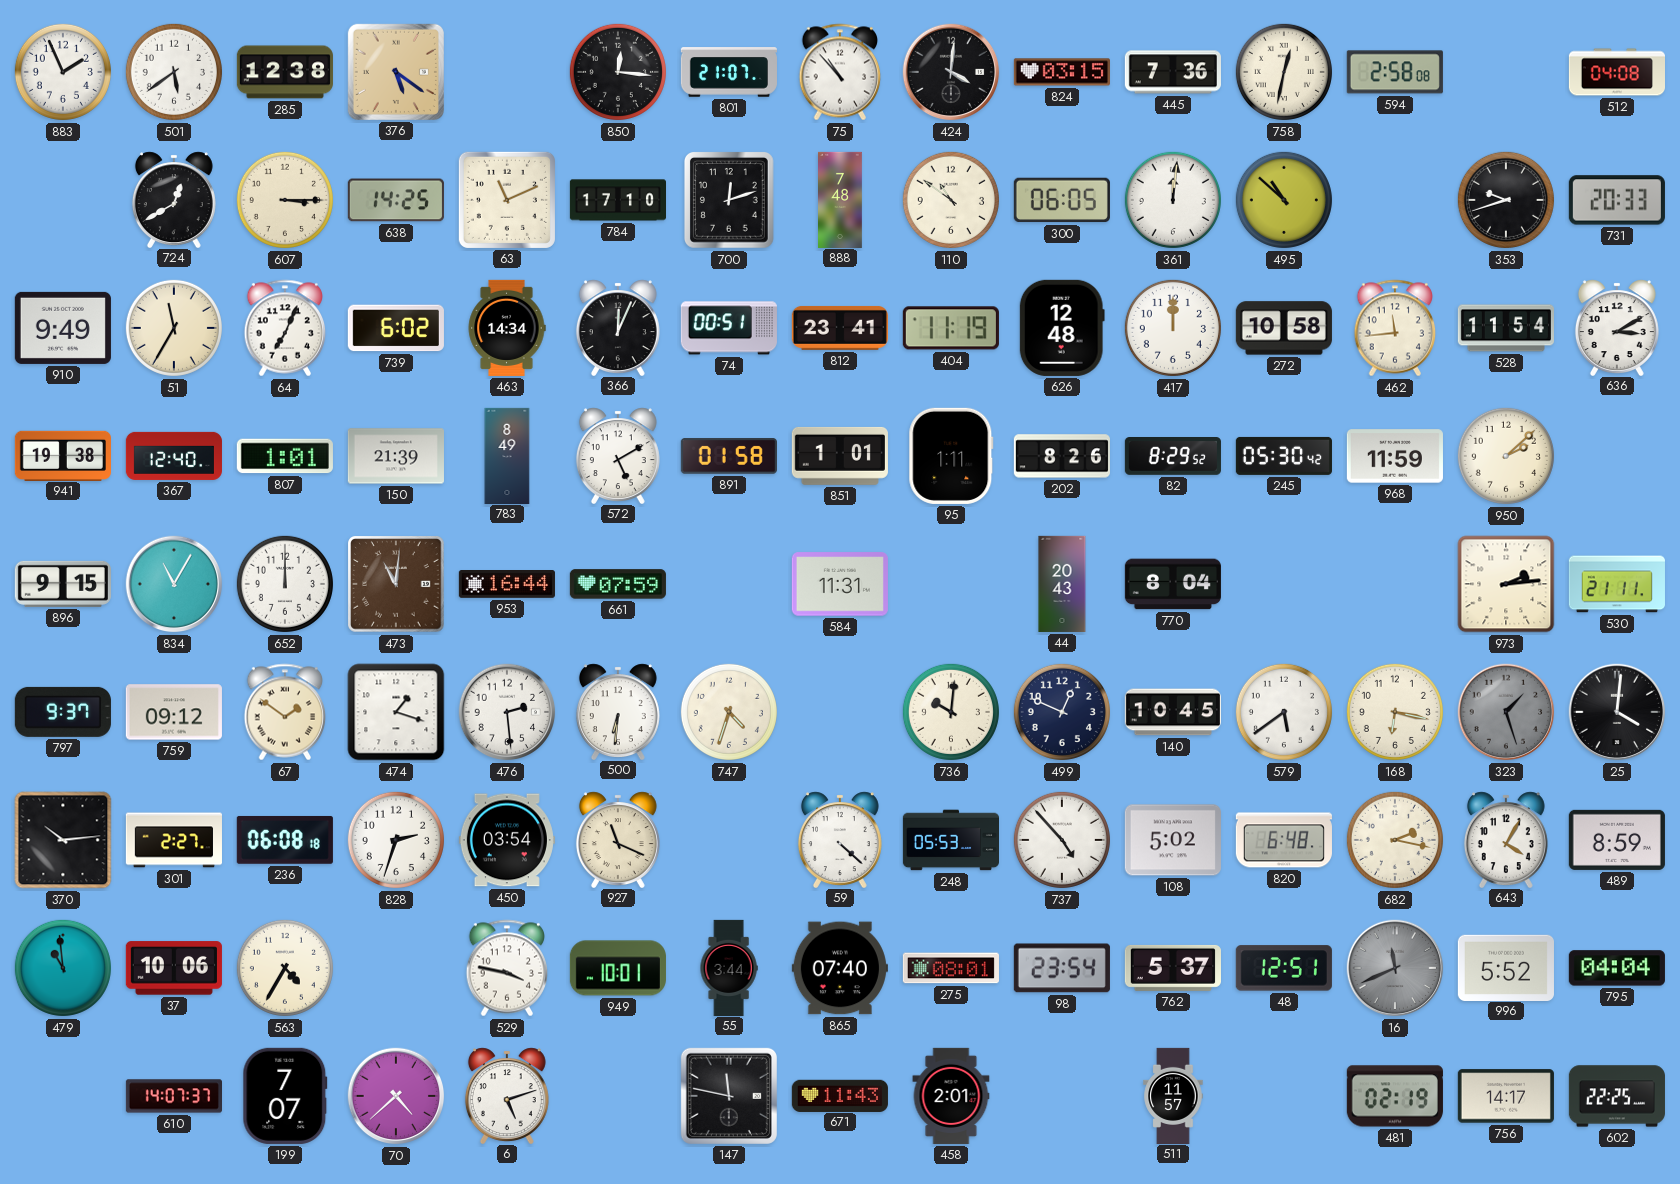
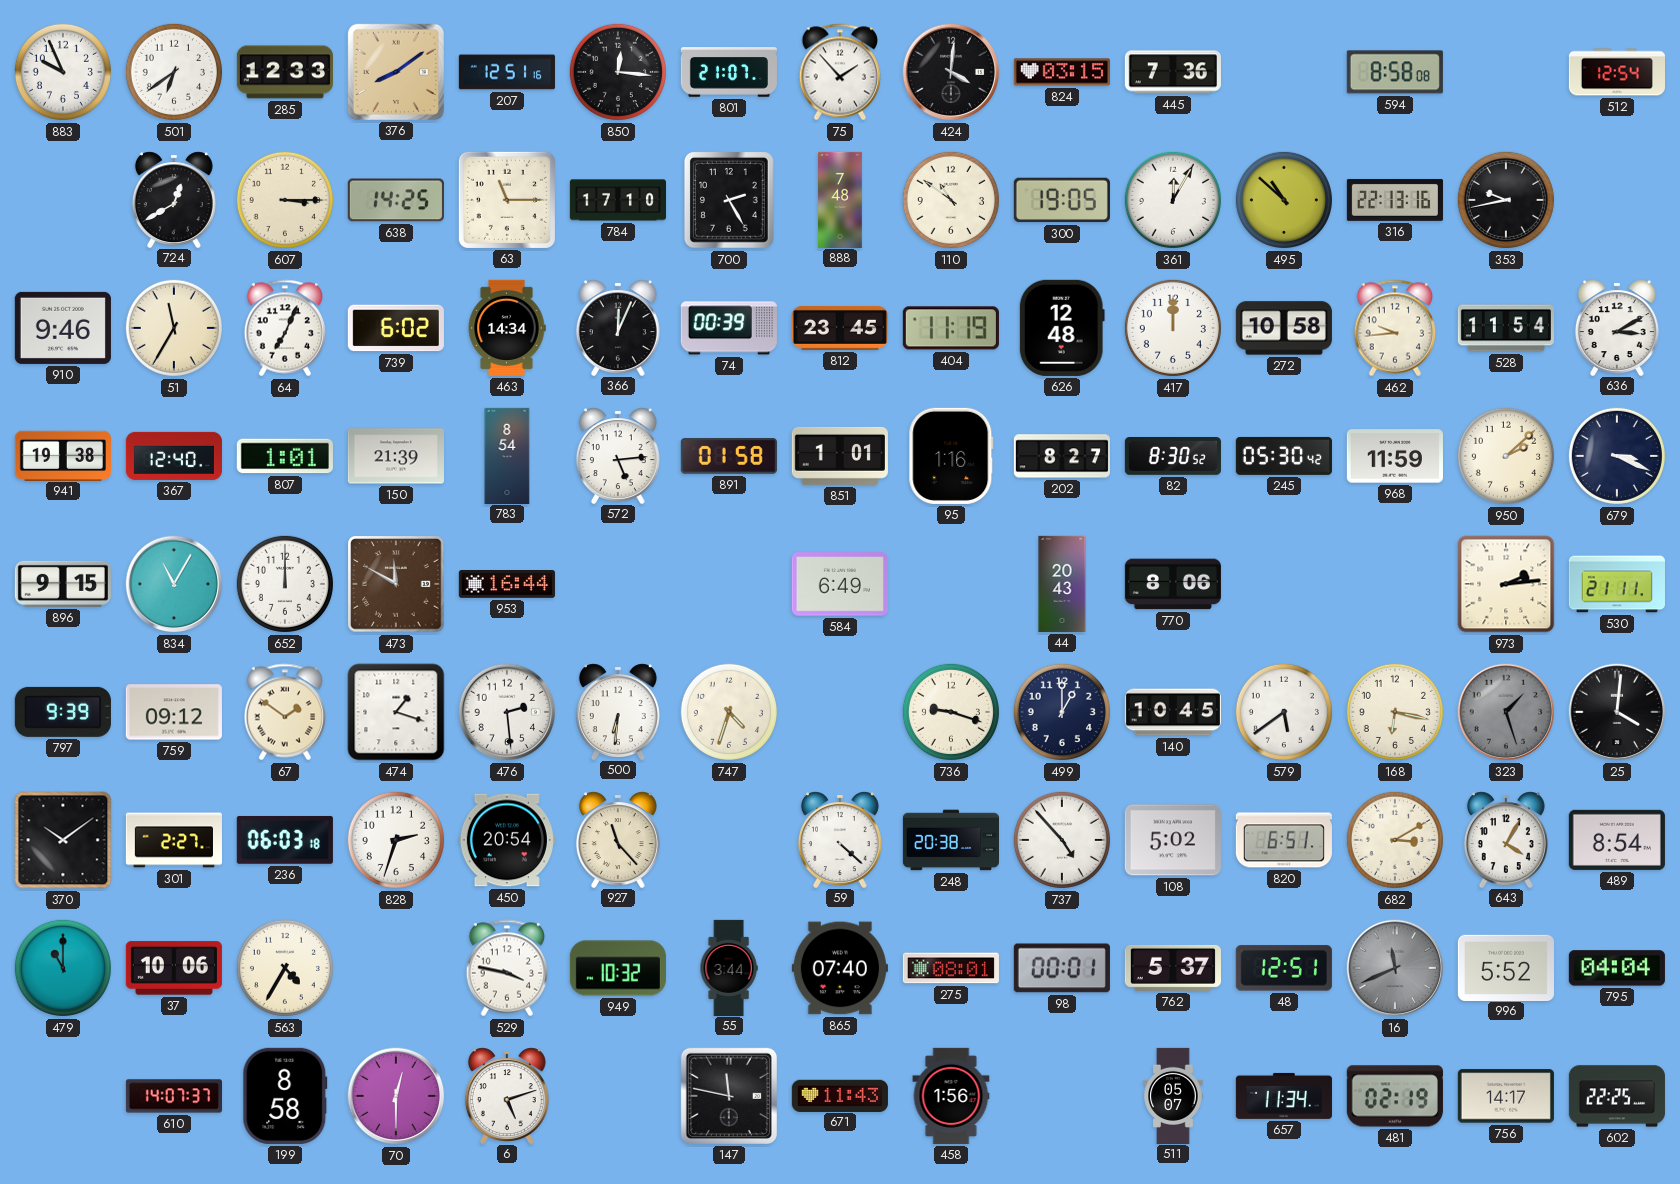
883: 1:56 -> 9:56
501: 5:39 -> 6:39
285: 12:38 -> 12:33
376: 5:21 -> 8:09
207: none -> 12:51
75: 10:53 -> 1:53
758: 12:32 -> none
594: 2:58 -> 8:58
512: 04:08 -> 12:54
63: 11:11 -> 11:15
700: 12:12 -> 2:25
300: 06:05 -> 19:05
361: 12:01 -> 12:05
316: none -> 22:13
353: 9:42 -> 9:43
731: 20:33 -> none
910: 9:49 -> 9:46
74: 00:51 -> 00:39
812: 23:41 -> 23:45
462: 11:44 -> 9:44
783: 8:49 -> 8:54
572: 5:10 -> 5:14
95: 1:11 -> 1:16
202: 8:26 -> 8:27
82: 8:29 -> 8:30
679: none -> 3:19
473: 11:01 -> 11:50
661: 07:59 -> none
584: 11:31 -> 6:49
770: 8:04 -> 8:06
797: 9:37 -> 9:39
736: 10:01 -> 9:18
499: 12:49 -> 1:00
370: 10:14 -> 10:09
236: 06:08 -> 06:03
450: 03:54 -> 20:54
927: 11:19 -> 11:23
248: 05:53 -> 20:38
820: 6:48 -> 6:51
682: 2:17 -> 3:10
489: 8:59 -> 8:54
479: 10:59 -> 11:00
949: 10:01 -> 10:32
98: 23:54 -> 00:01
199: 7:07 -> 8:58
70: 4:38 -> 12:30
458: 2:01 -> 1:56
511: 11:57 -> 05:07
657: none -> 11:34
